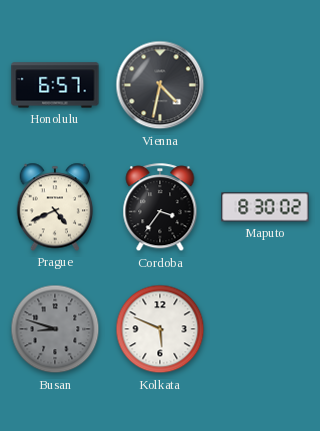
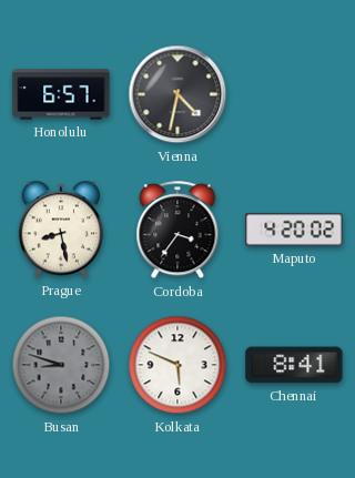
Prague: 4:41 -> 8:28
Maputo: 8:30 -> 4:20
Chennai: none -> 8:41
